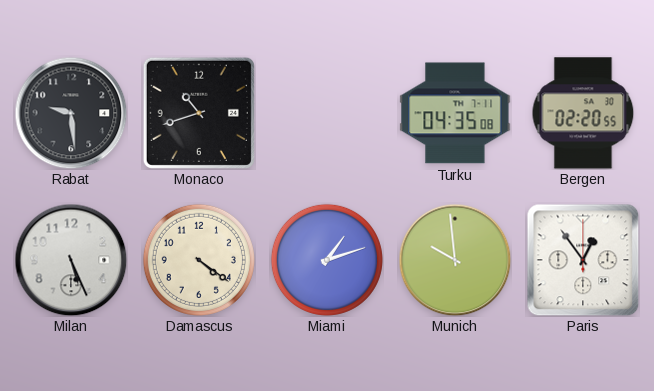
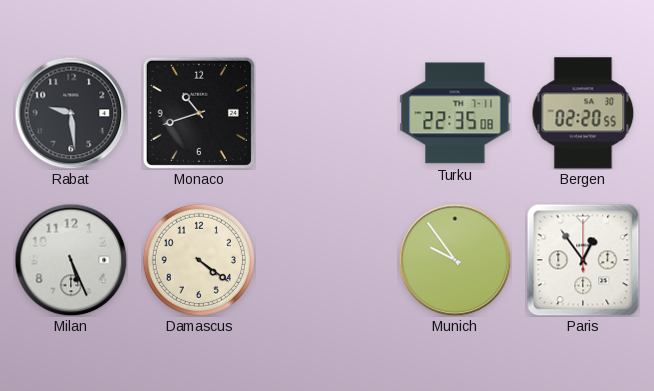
Turku: 04:35 -> 22:35
Miami: 1:12 -> none
Munich: 9:59 -> 9:54
